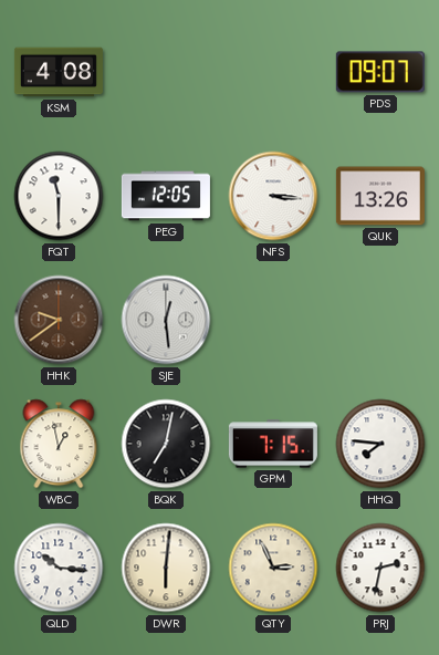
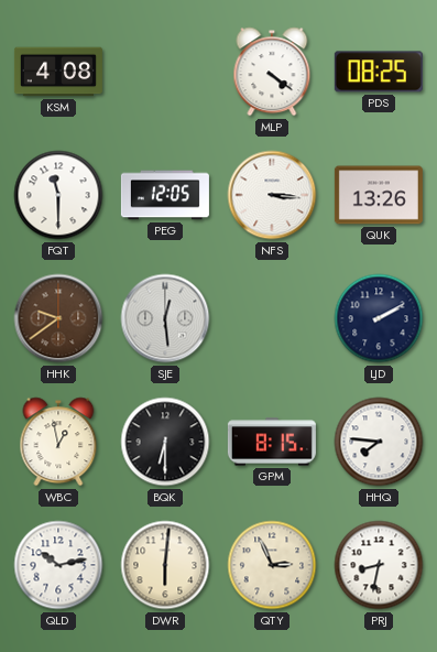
MLP: none -> 4:21
PDS: 09:07 -> 08:25
LJD: none -> 2:10
BQK: 7:02 -> 6:30
GPM: 7:15 -> 8:15
QLD: 10:16 -> 10:13
PRJ: 2:32 -> 8:32
